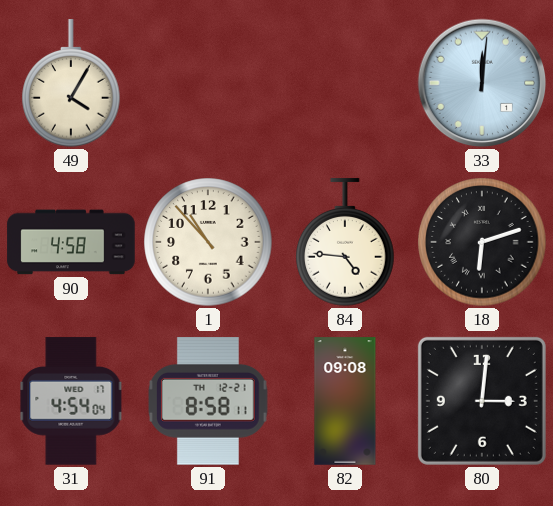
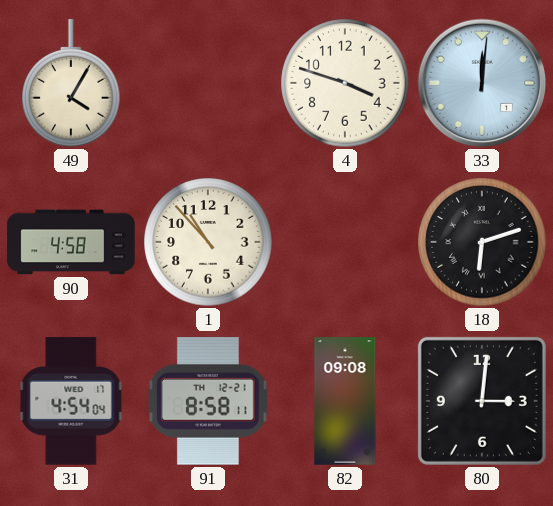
4: none -> 3:48
84: 4:46 -> none
